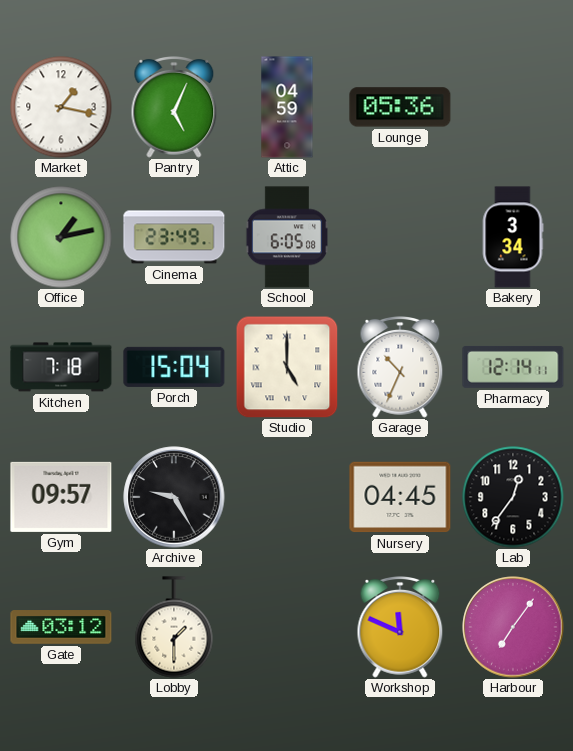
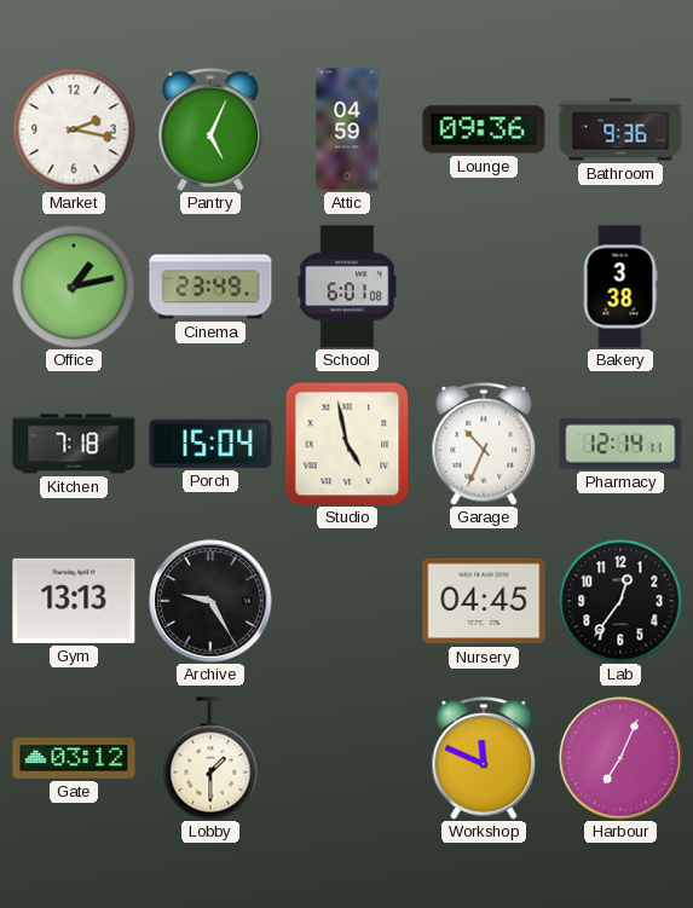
Market: 1:17 -> 2:17
Lounge: 05:36 -> 09:36
Bathroom: none -> 9:36
School: 6:05 -> 6:01
Bakery: 3:34 -> 3:38
Studio: 5:00 -> 4:58
Gym: 09:57 -> 13:13
Harbour: 7:06 -> 7:04
